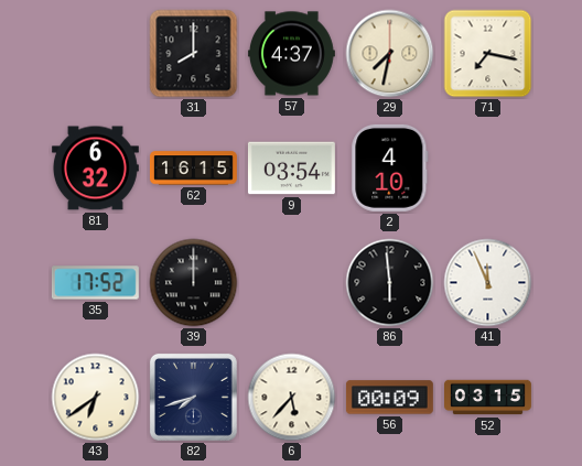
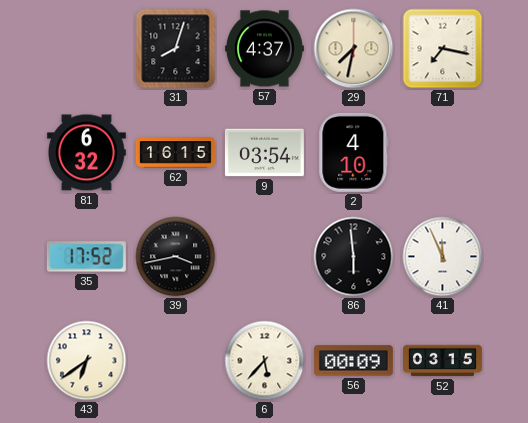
31: 8:00 -> 8:03
39: 12:00 -> 3:43
82: 7:42 -> none
